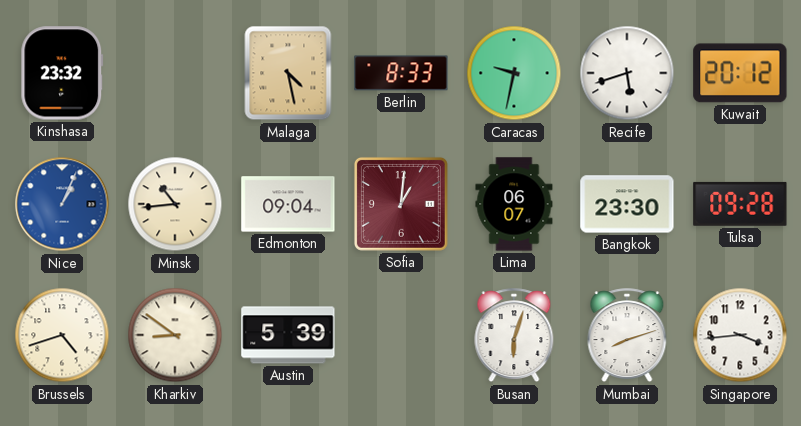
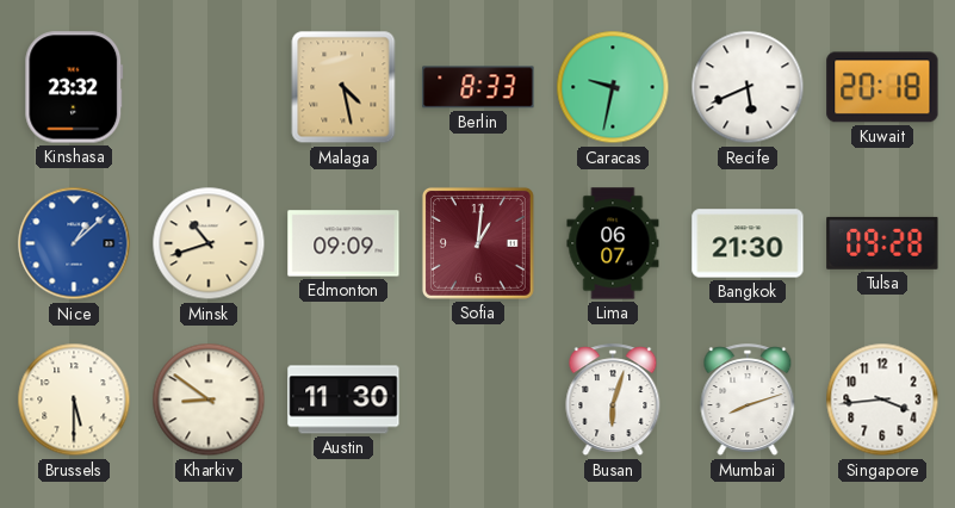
Recife: 5:42 -> 5:41
Kuwait: 20:12 -> 20:18
Nice: 1:04 -> 1:08
Minsk: 10:44 -> 10:42
Edmonton: 09:04 -> 09:09
Bangkok: 23:30 -> 21:30
Brussels: 4:42 -> 5:30
Austin: 5:39 -> 11:30
